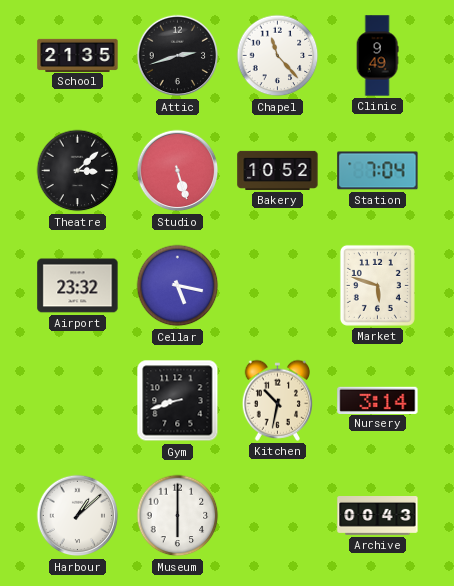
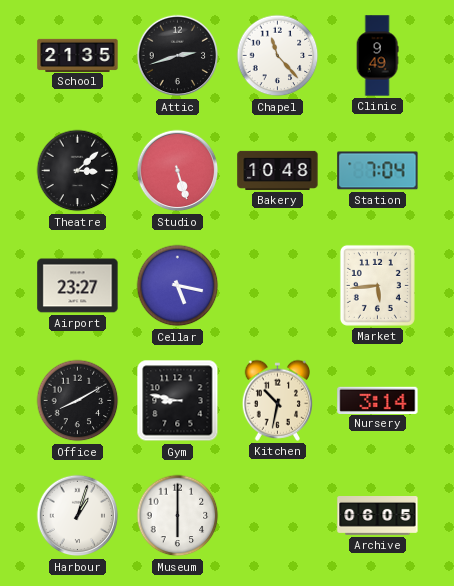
Bakery: 10:52 -> 10:48
Airport: 23:32 -> 23:27
Market: 5:48 -> 5:44
Office: none -> 8:10
Gym: 8:42 -> 8:47
Harbour: 1:08 -> 1:03
Archive: 00:43 -> 06:05
